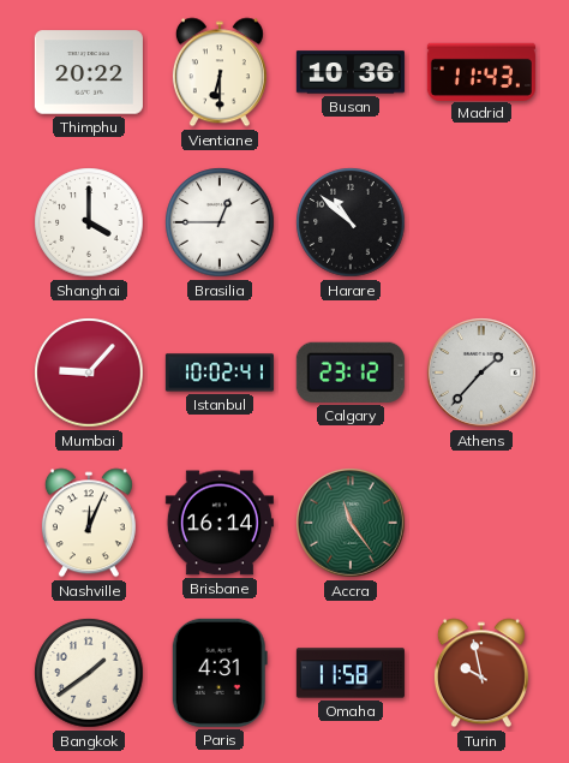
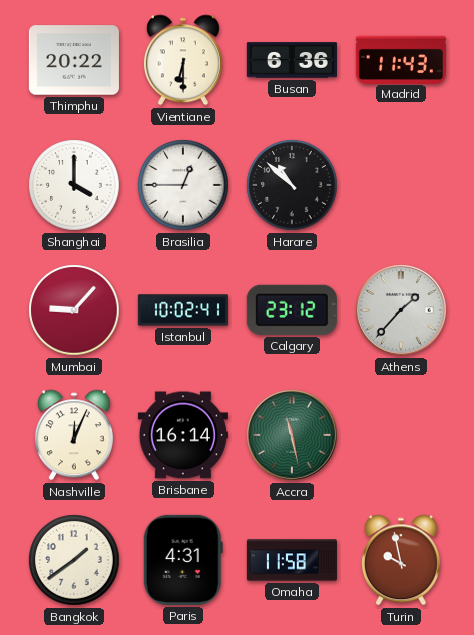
Busan: 10:36 -> 6:36
Accra: 11:24 -> 11:28
